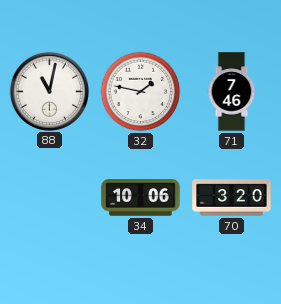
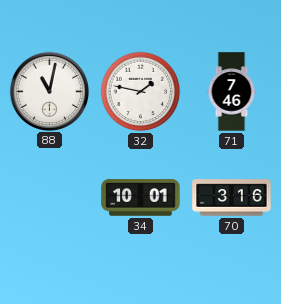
34: 10:06 -> 10:01
70: 3:20 -> 3:16
